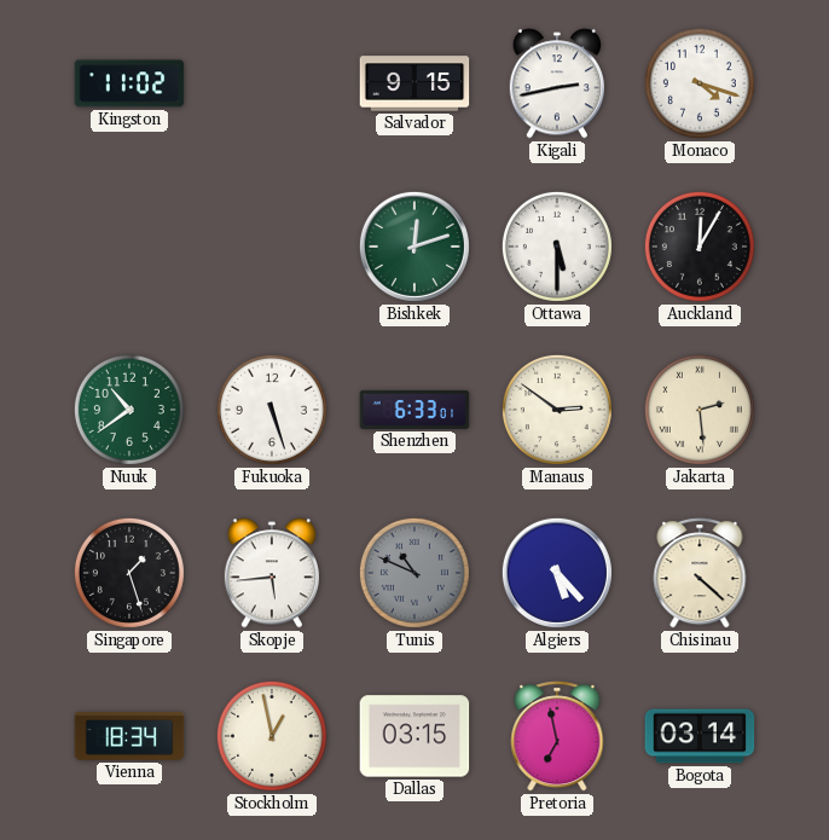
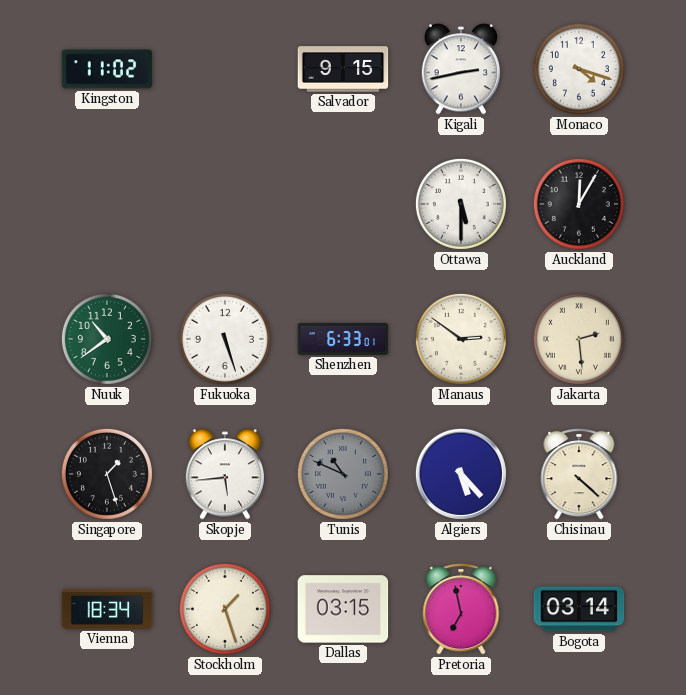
Bishkek: 12:12 -> none
Stockholm: 12:58 -> 1:27
